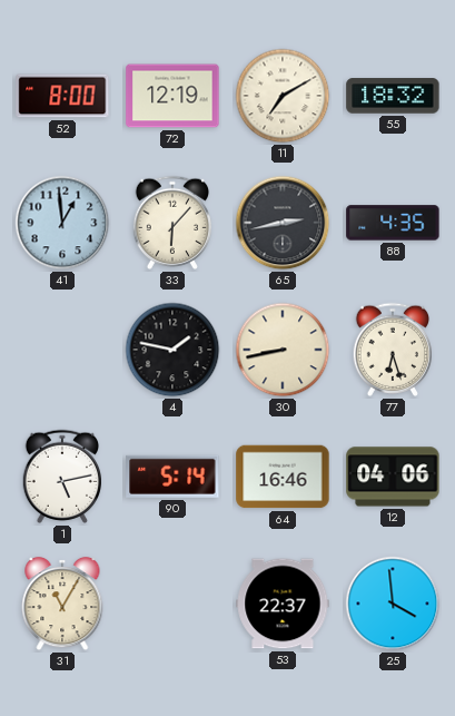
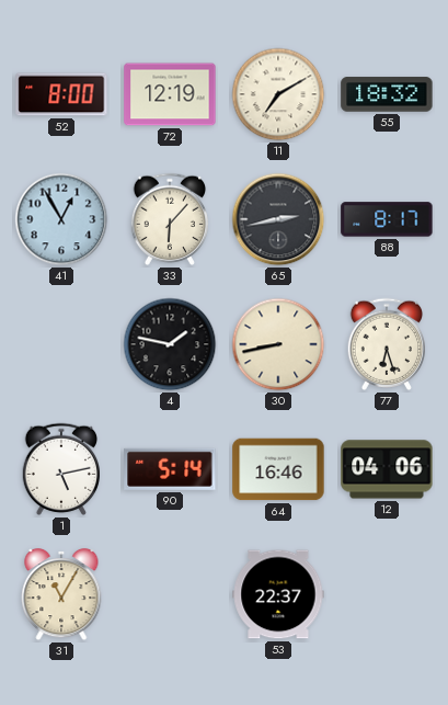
41: 12:59 -> 12:55
88: 4:35 -> 8:17
25: 3:59 -> none
